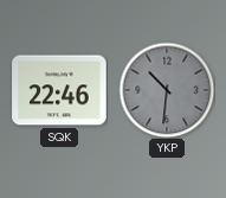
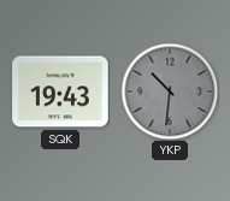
SQK: 22:46 -> 19:43
